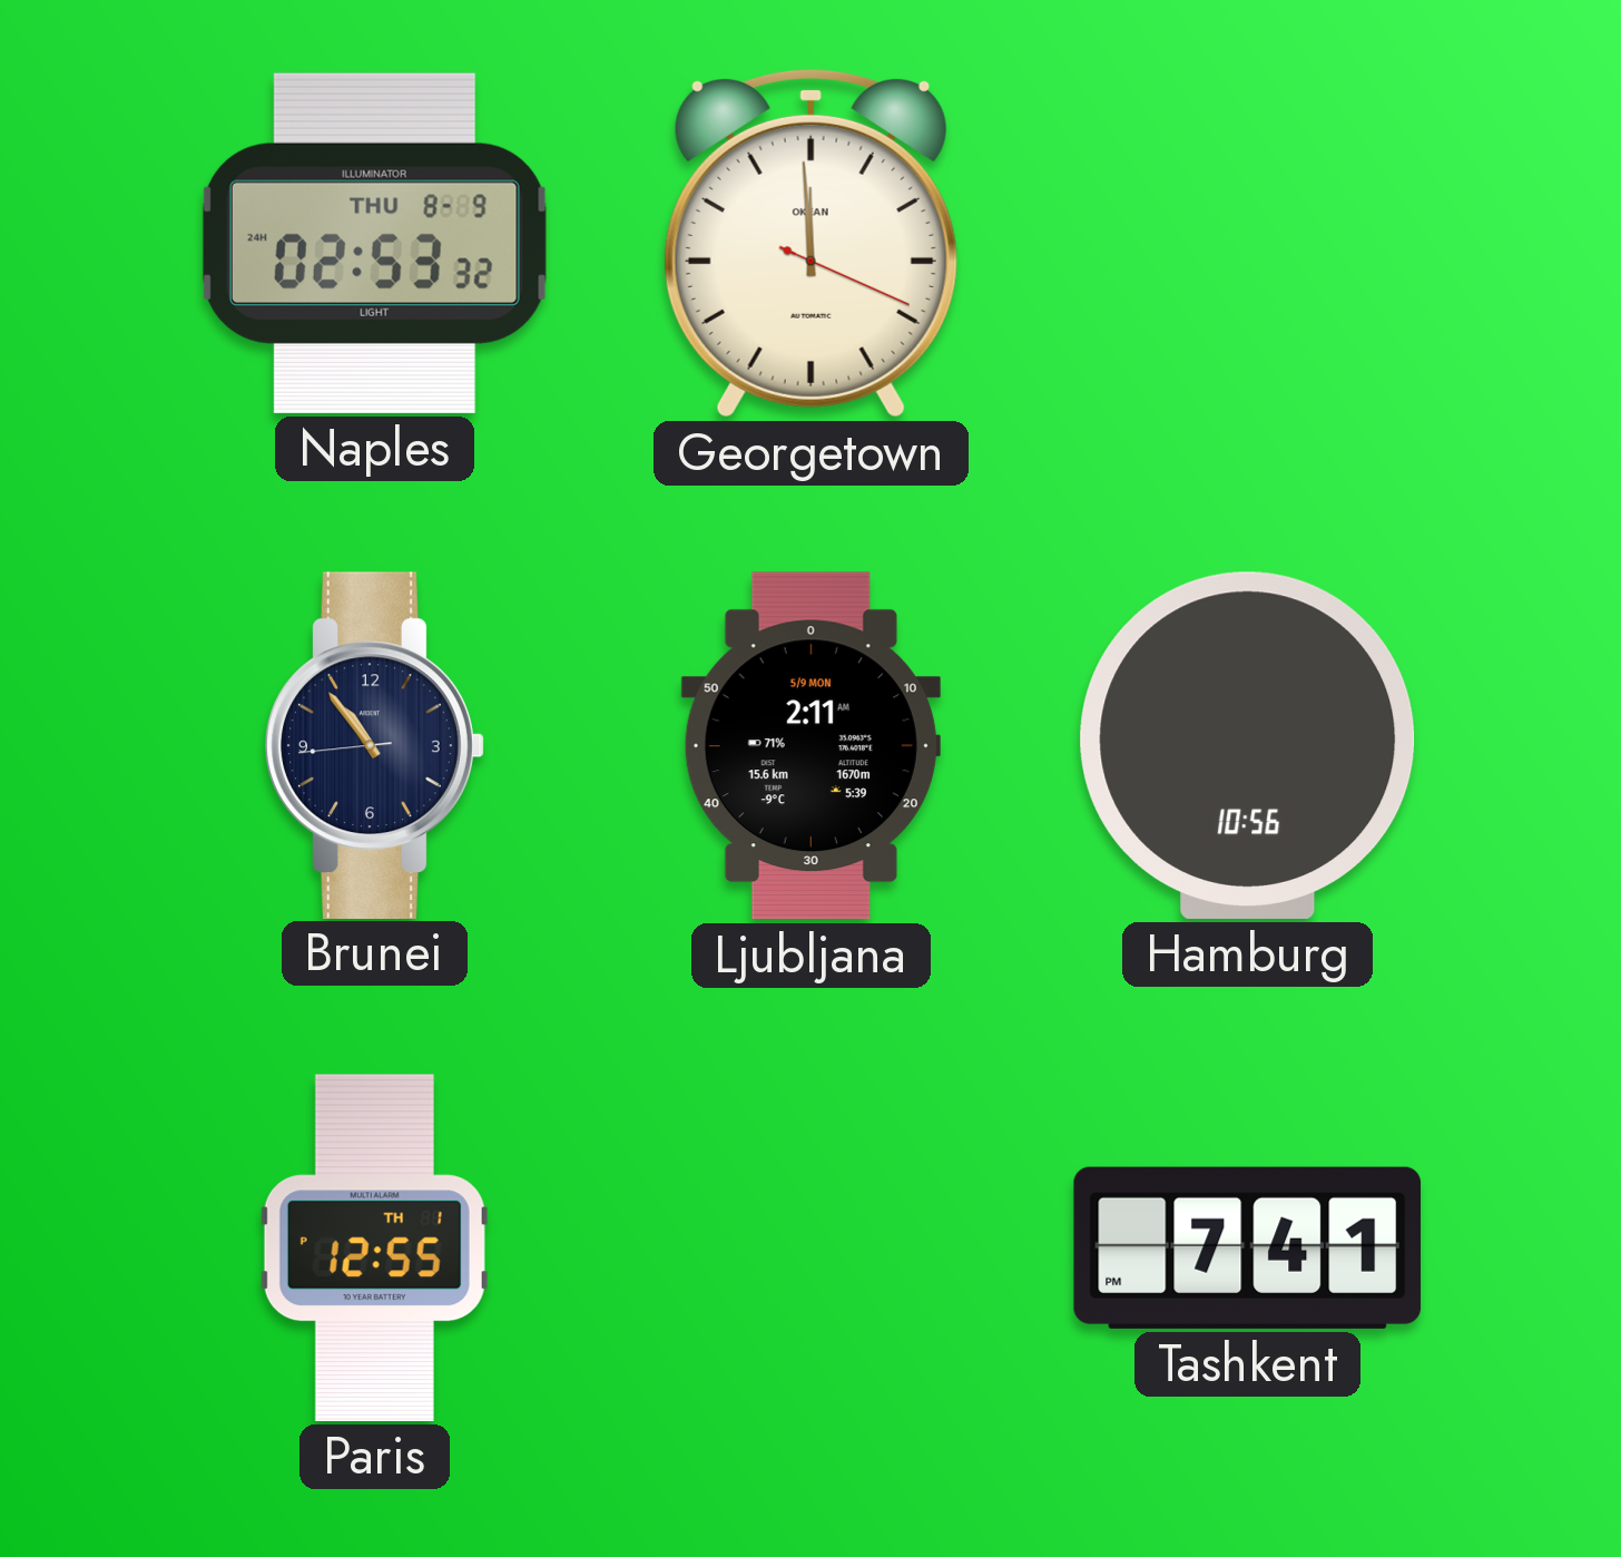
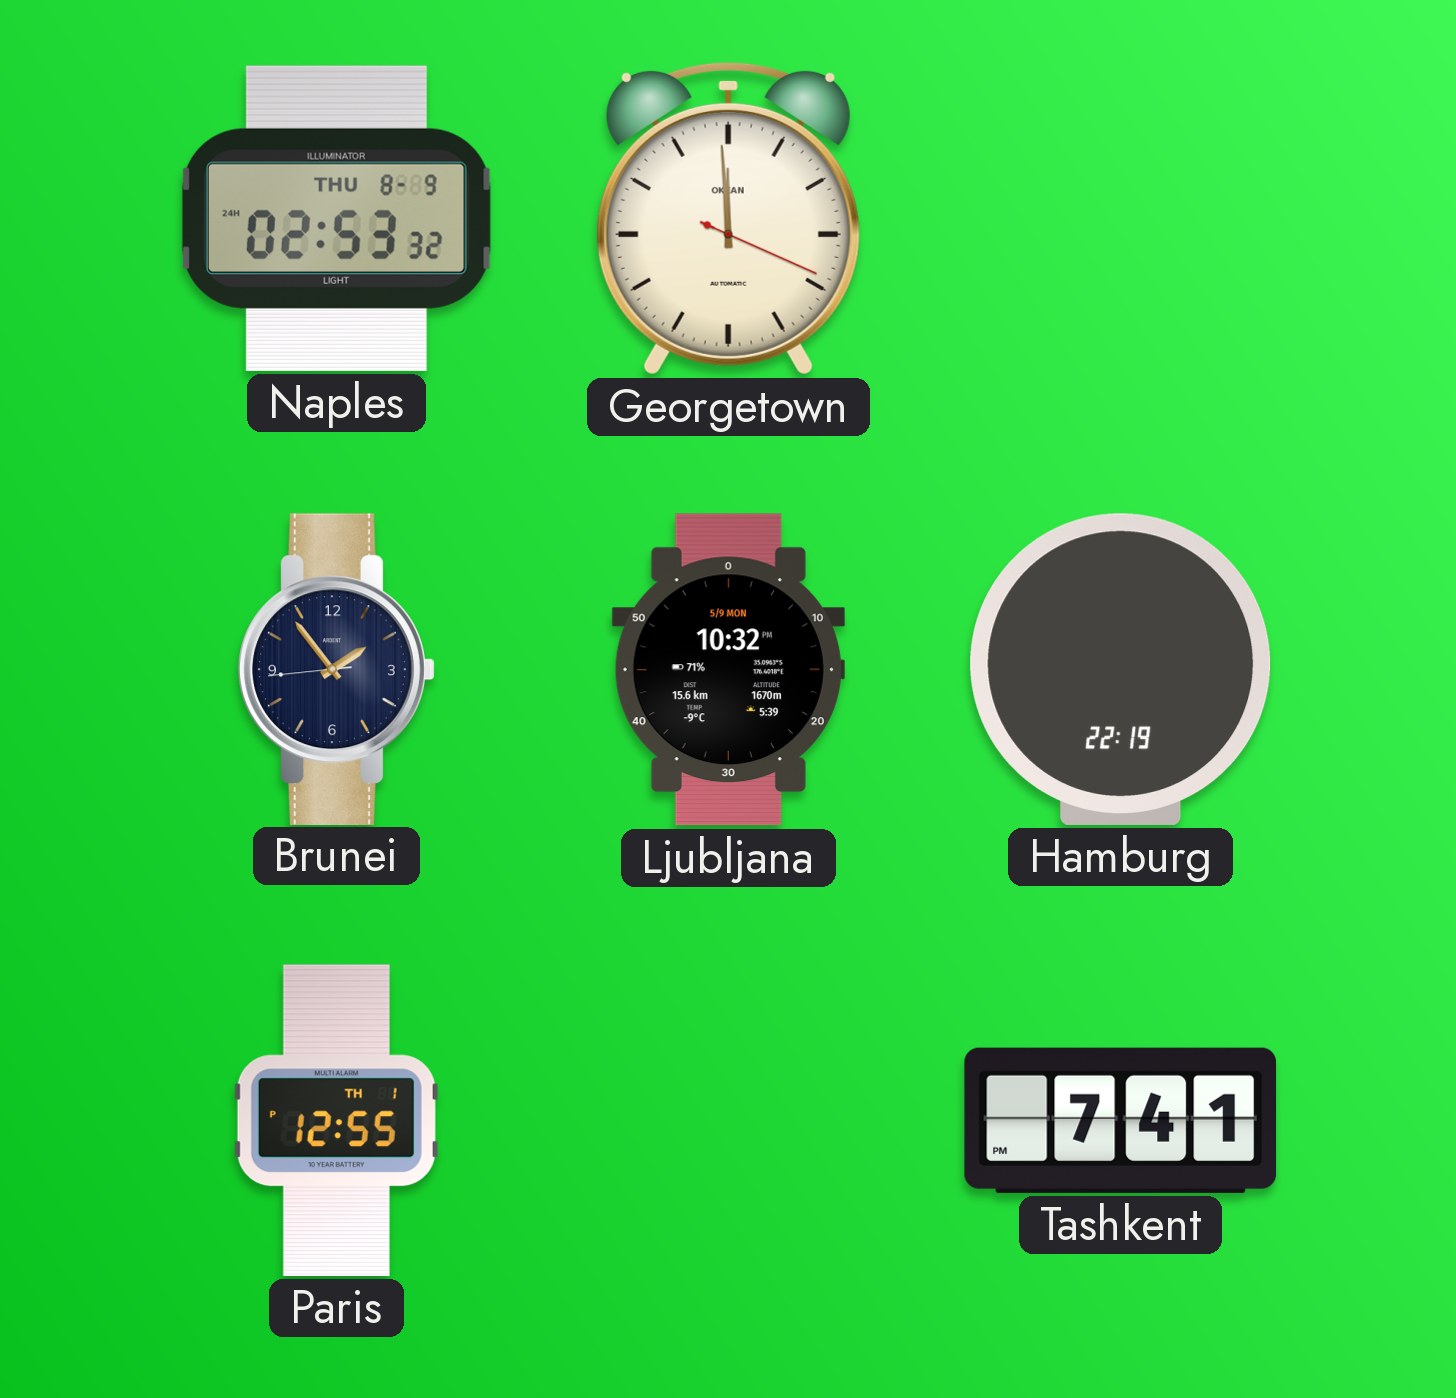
Brunei: 10:53 -> 1:53
Ljubljana: 2:11 -> 10:32
Hamburg: 10:56 -> 22:19
